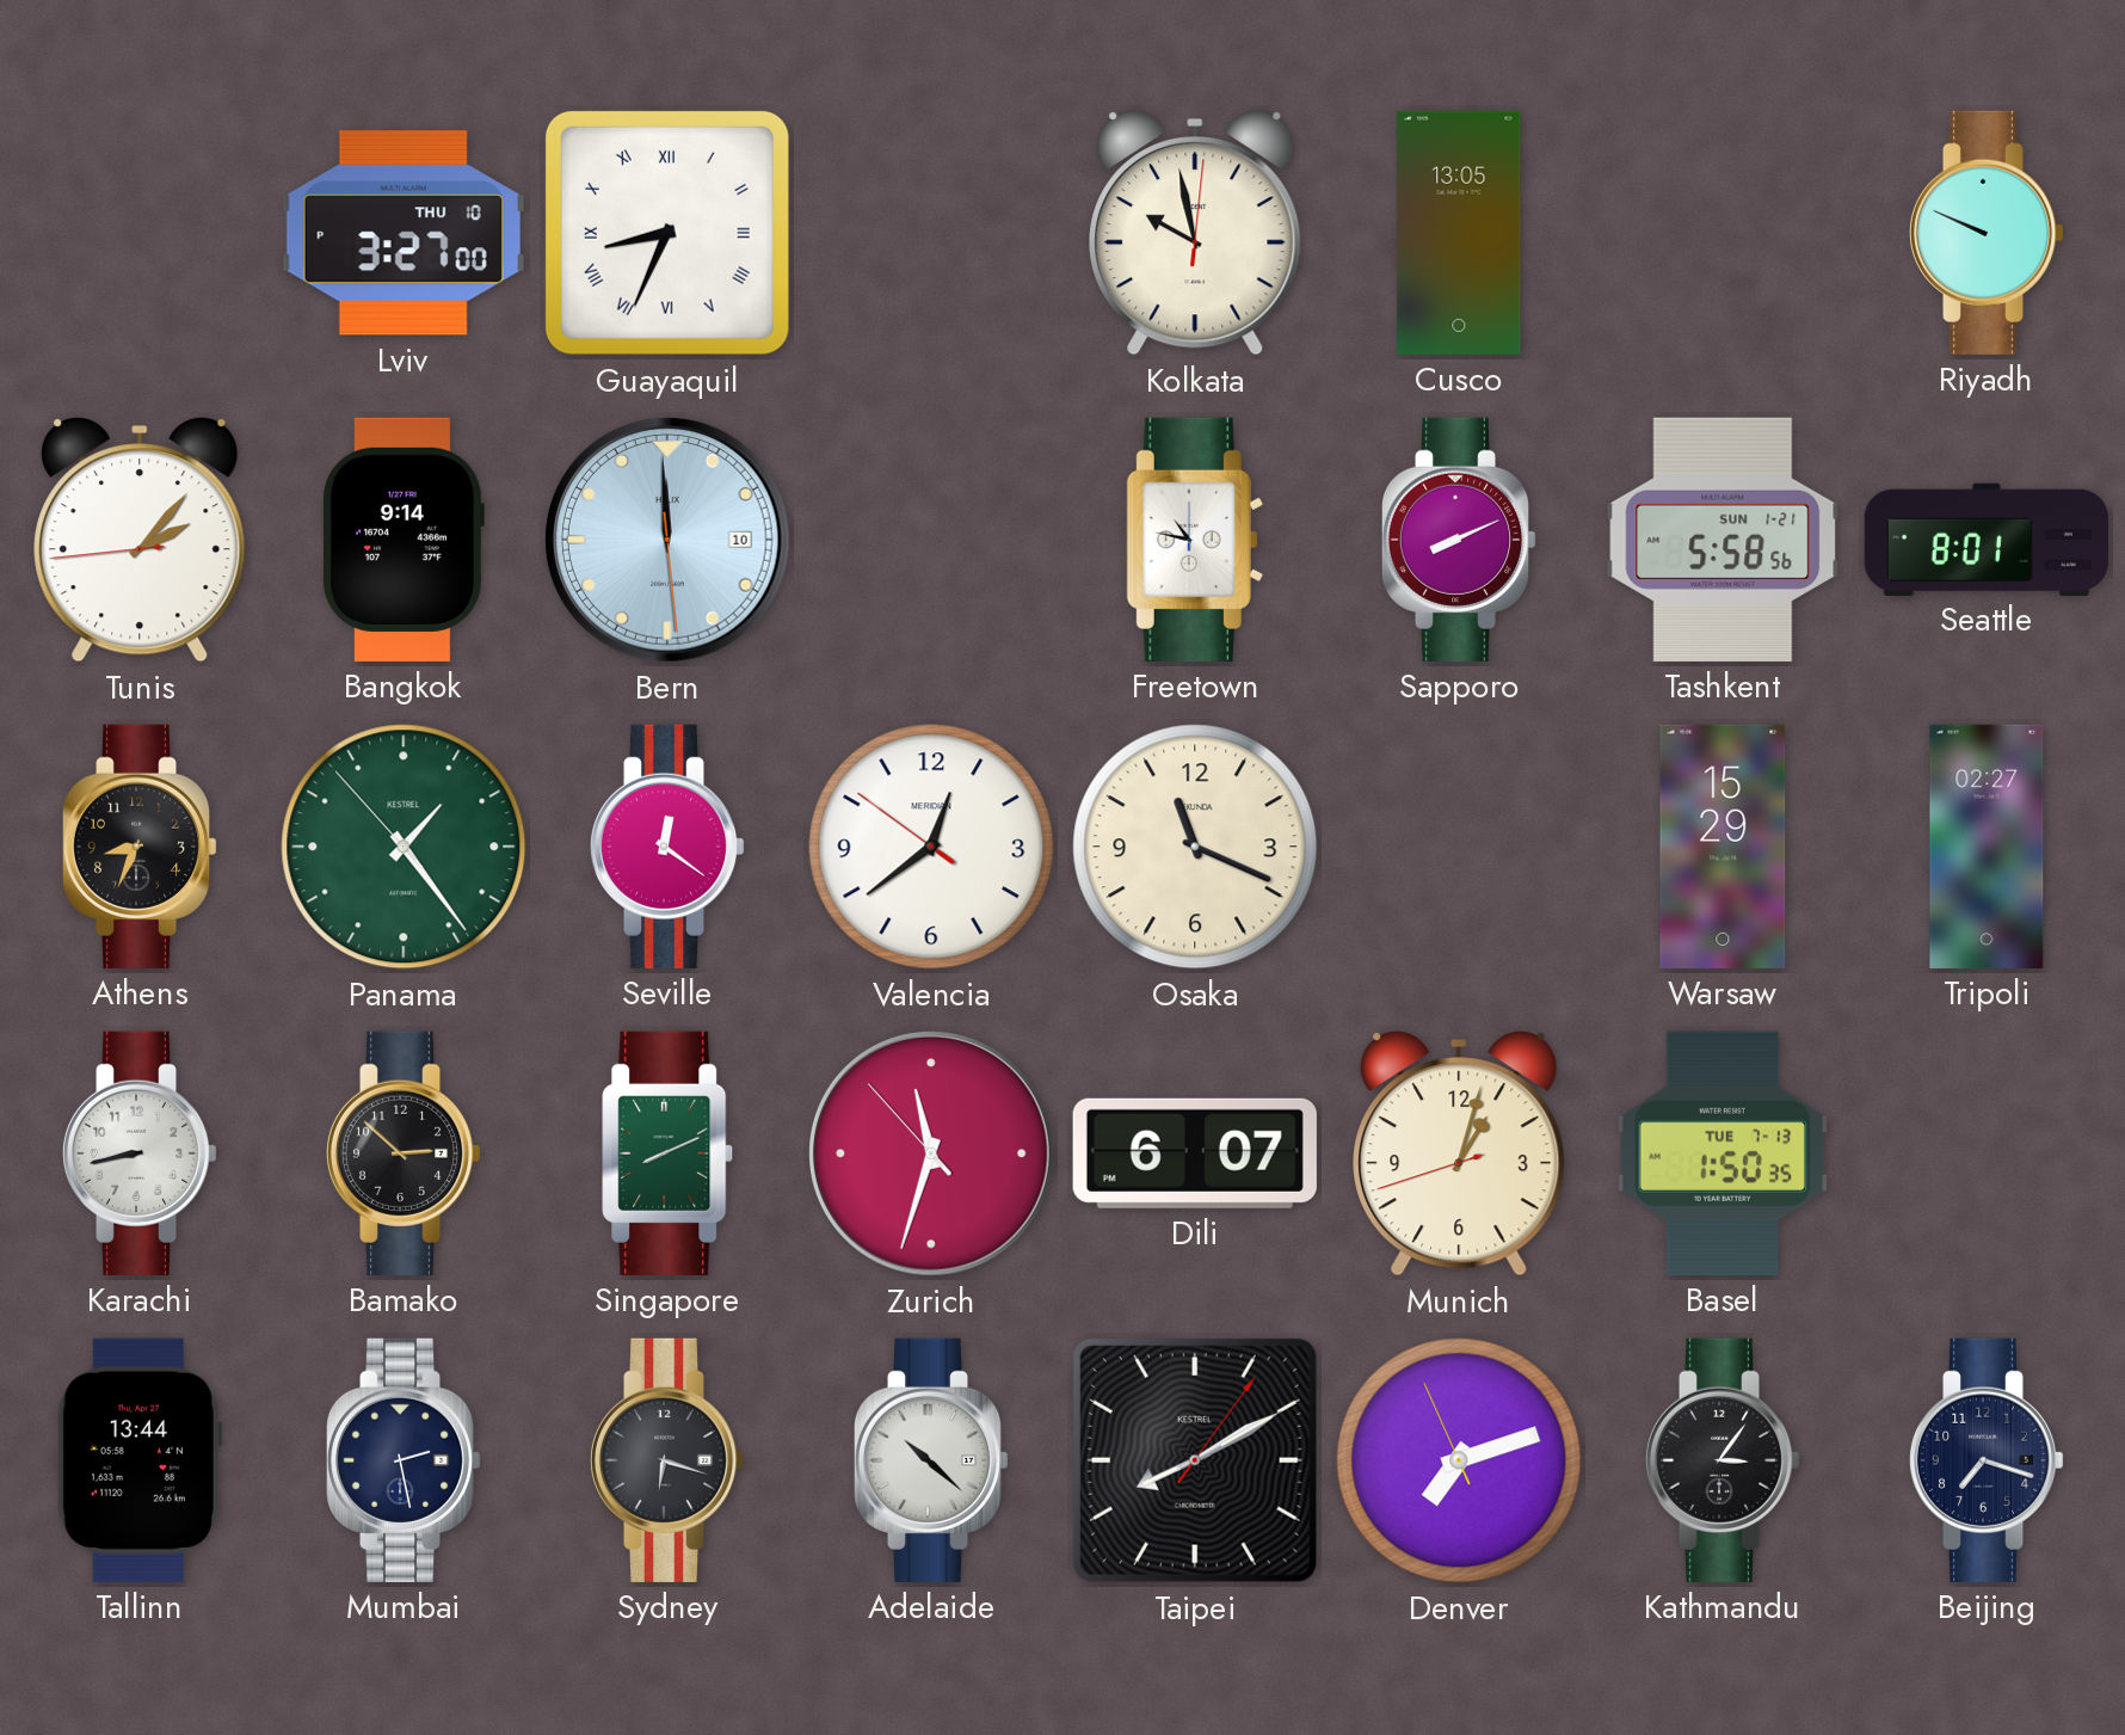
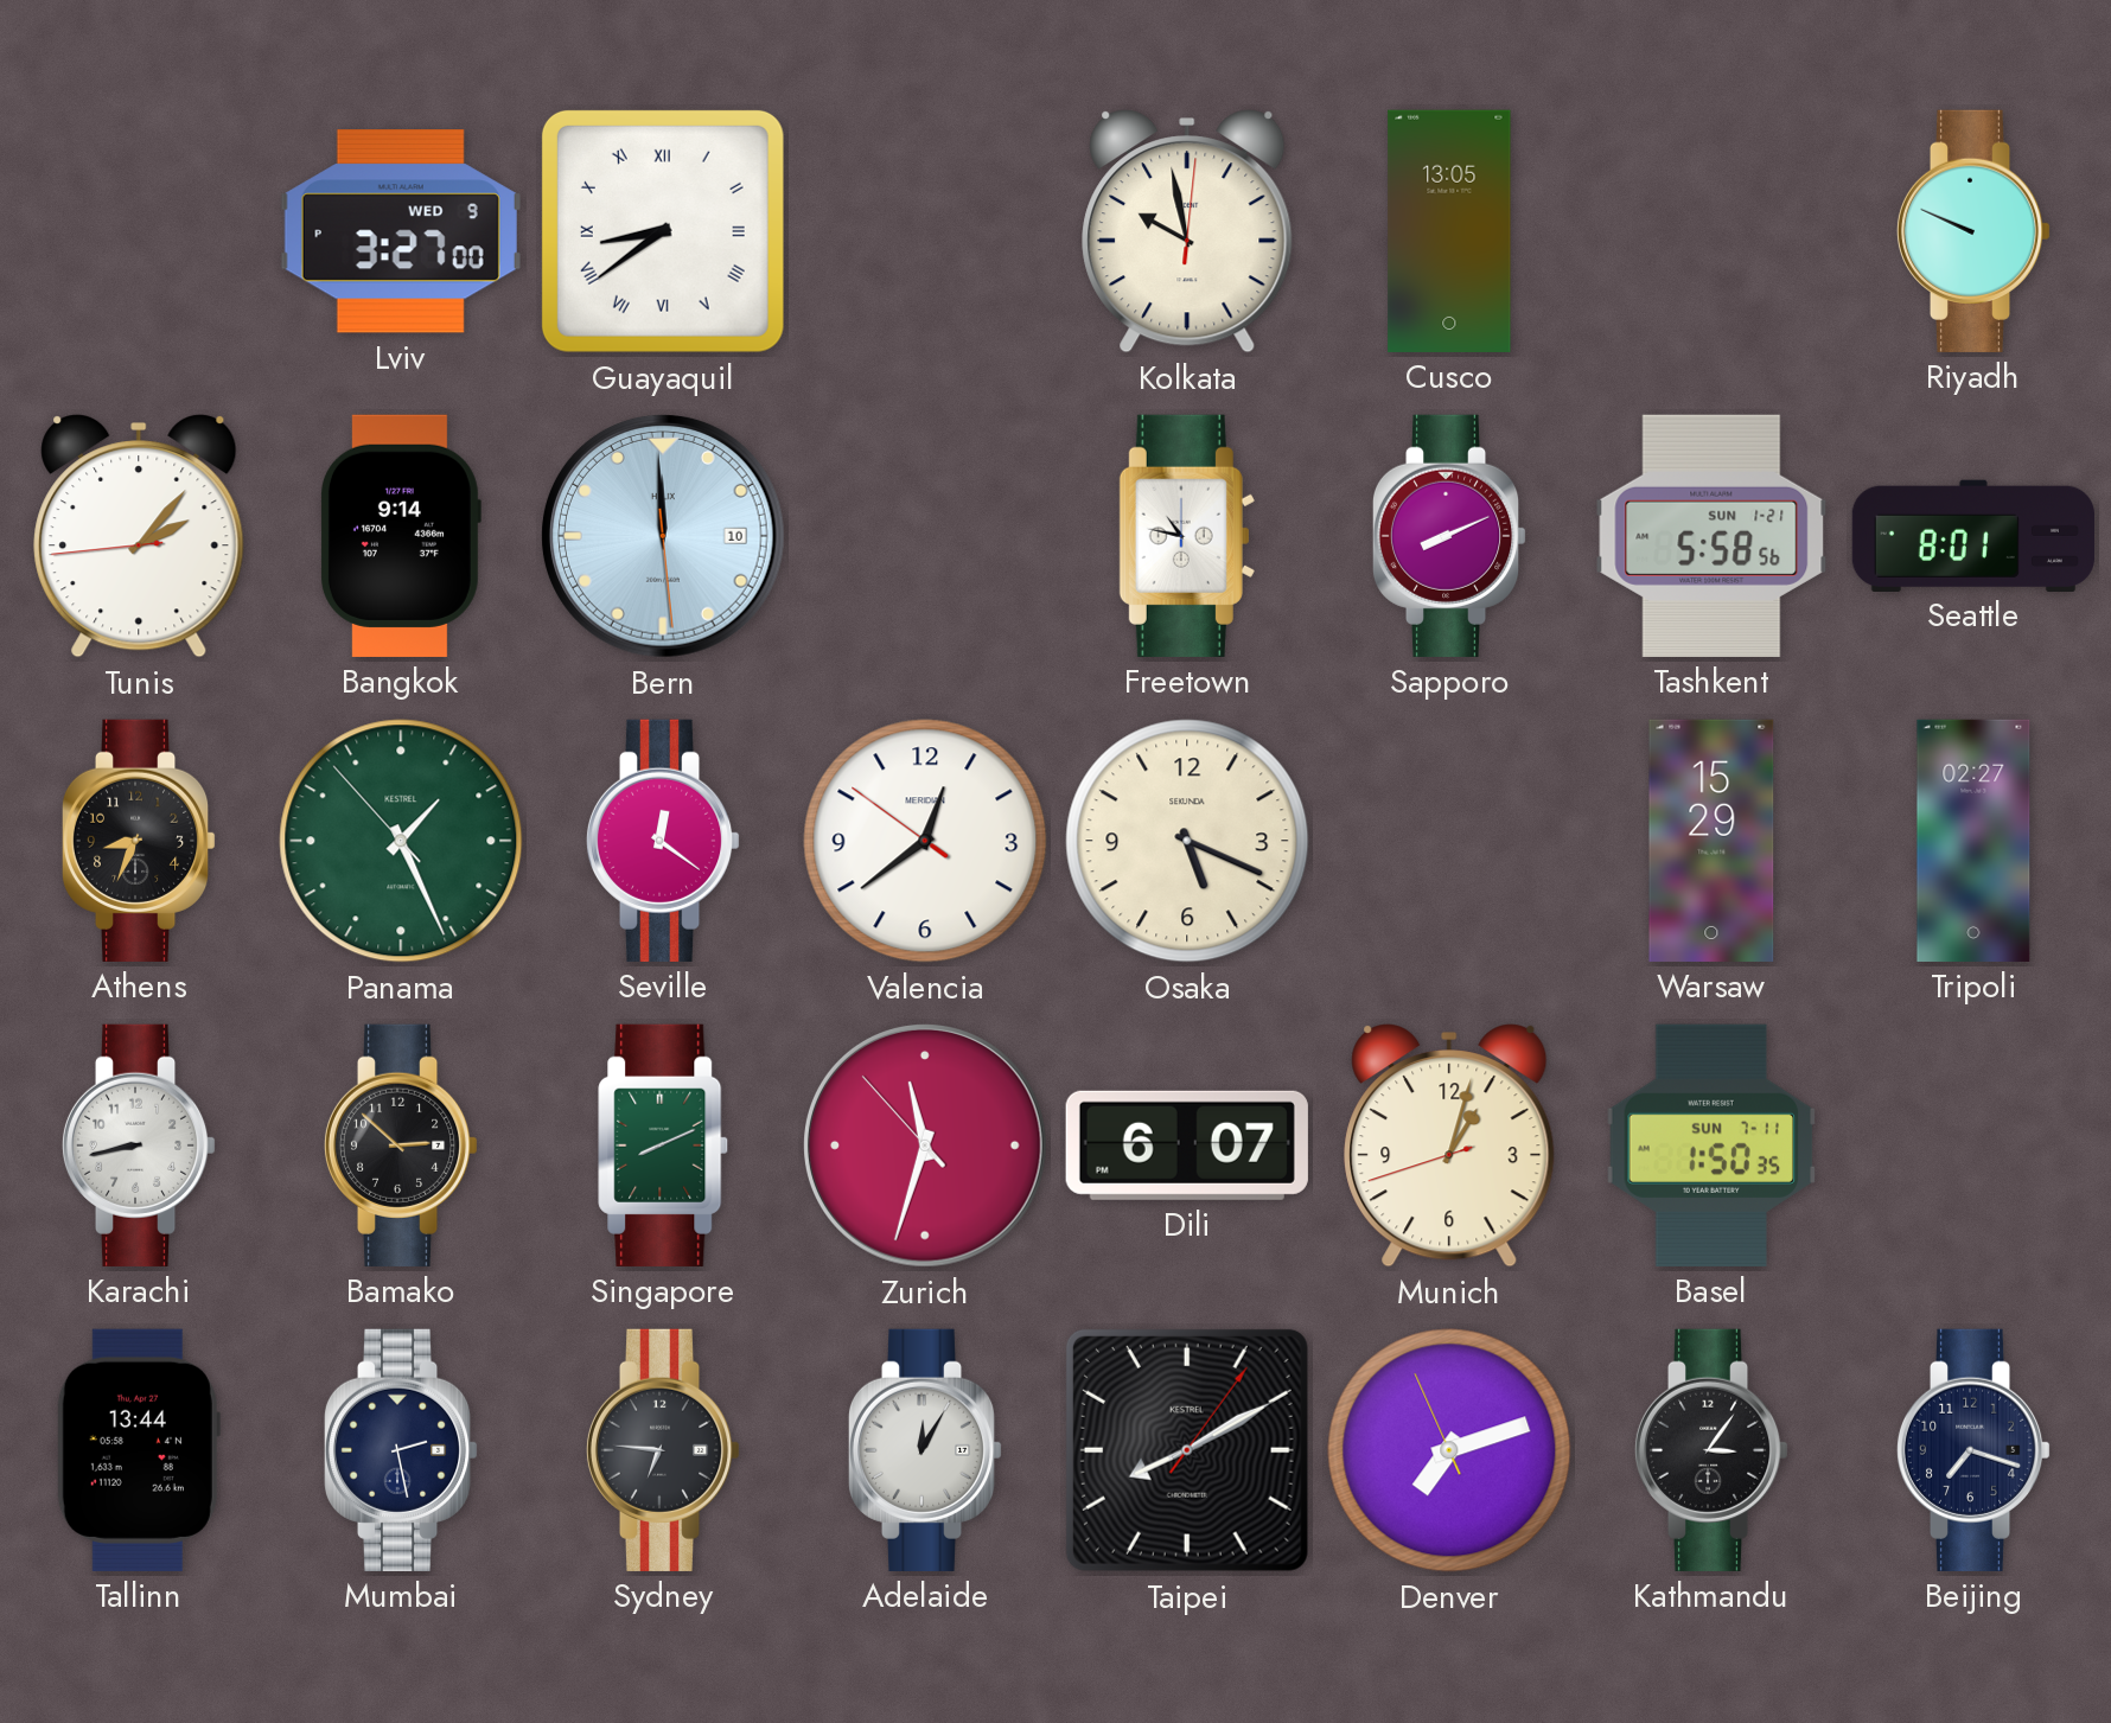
Lviv date: THU 10 -> WED 9
Guayaquil: 8:34 -> 8:39
Panama: 1:23 -> 1:25
Osaka: 11:19 -> 5:19
Basel date: TUE 7-13 -> SUN 7-11
Sydney: 6:18 -> 6:46
Adelaide: 10:22 -> 12:05
